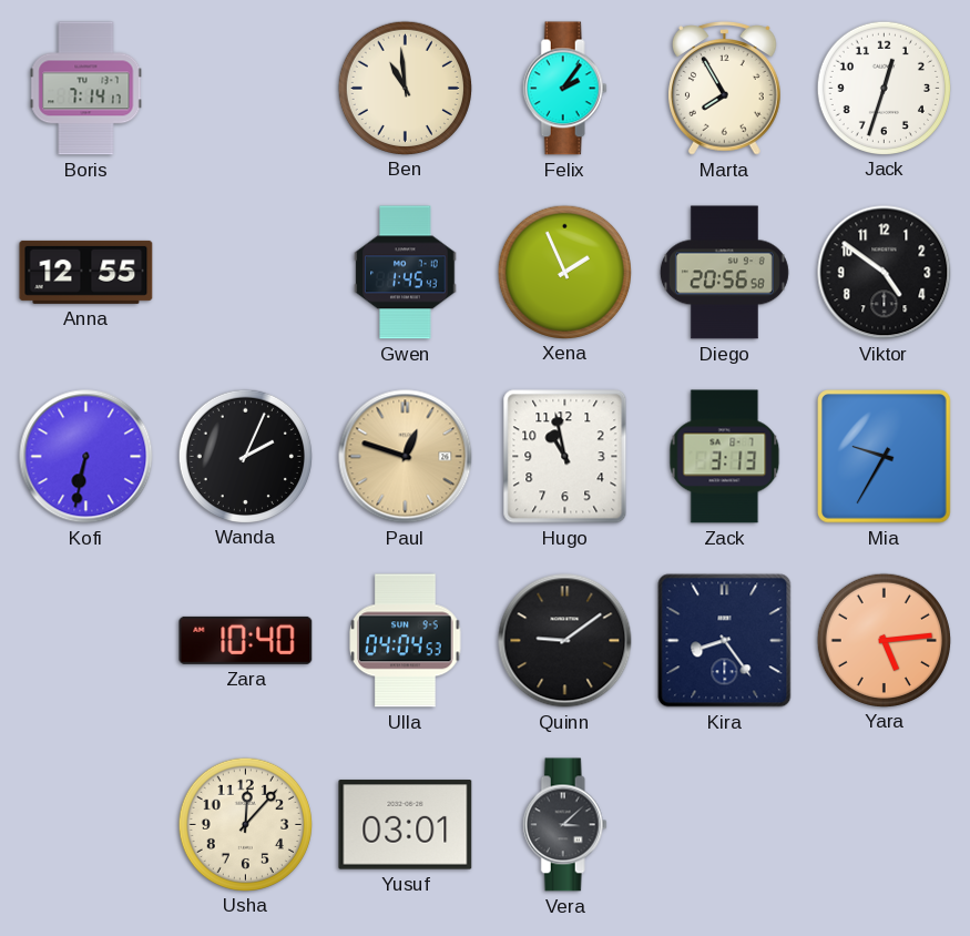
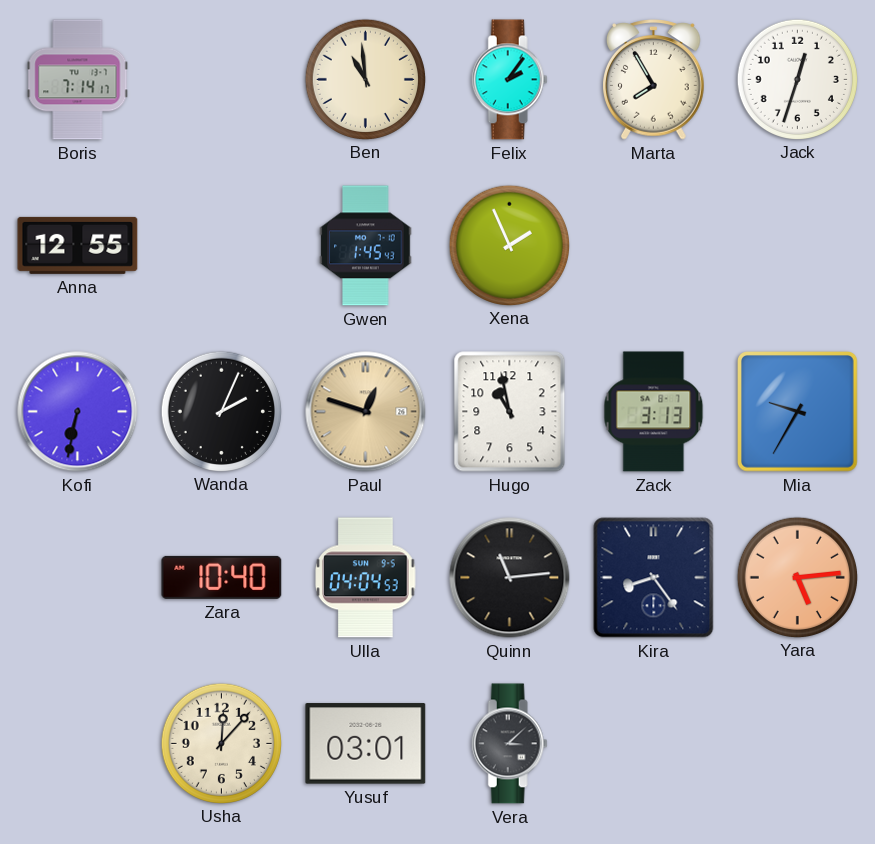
Diego: 20:56 -> none
Viktor: 4:51 -> none
Quinn: 9:09 -> 11:14
